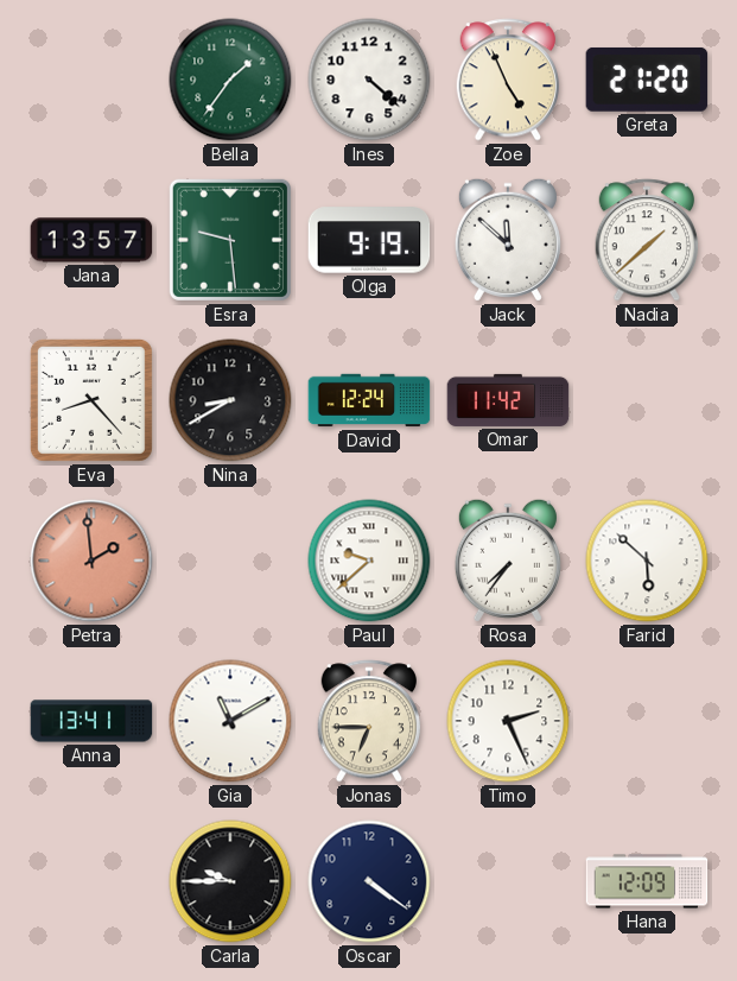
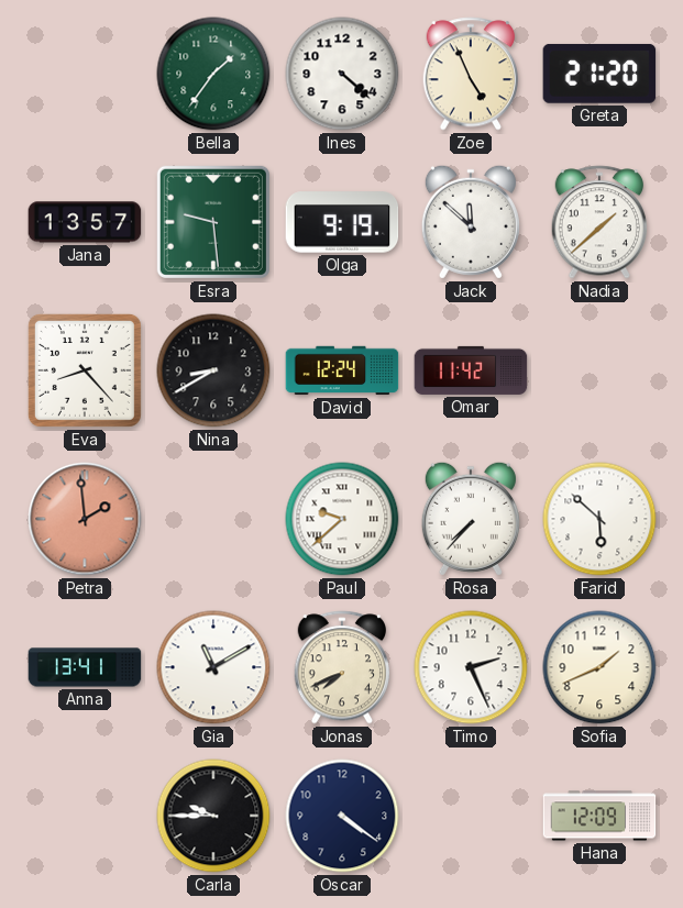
Rosa: 7:36 -> 7:37
Jonas: 6:45 -> 7:41
Sofia: none -> 1:41
